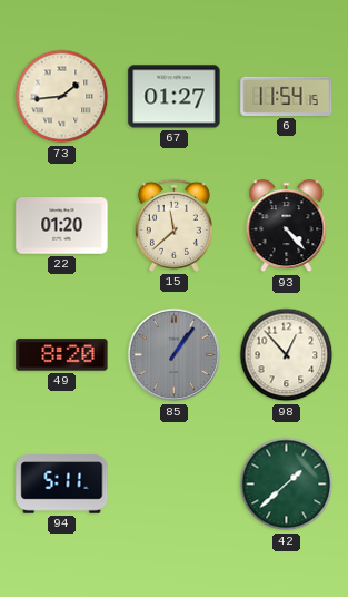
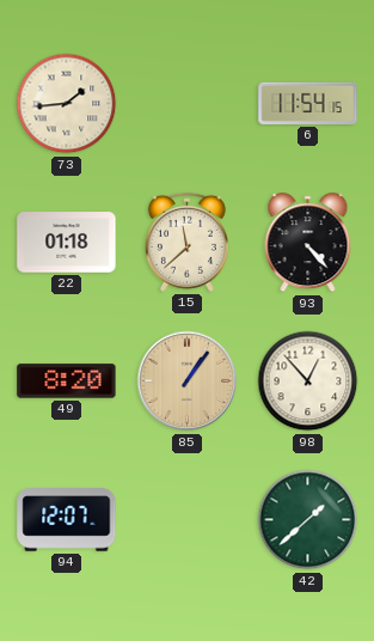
67: 01:27 -> none
22: 01:20 -> 01:18
85 dial: grey -> champagne
94: 5:11 -> 12:07
